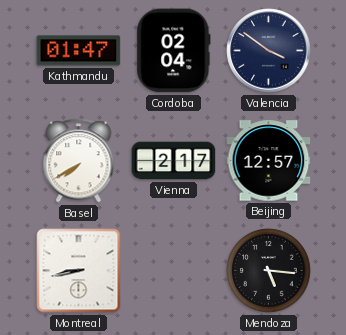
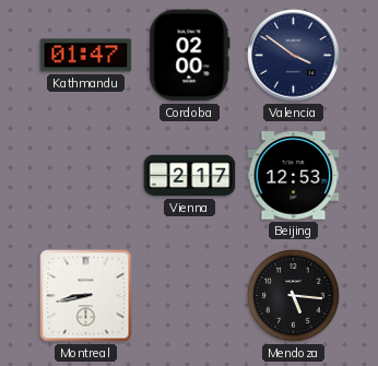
Cordoba: 02:04 -> 02:00
Basel: 7:40 -> none
Beijing: 12:57 -> 12:53
